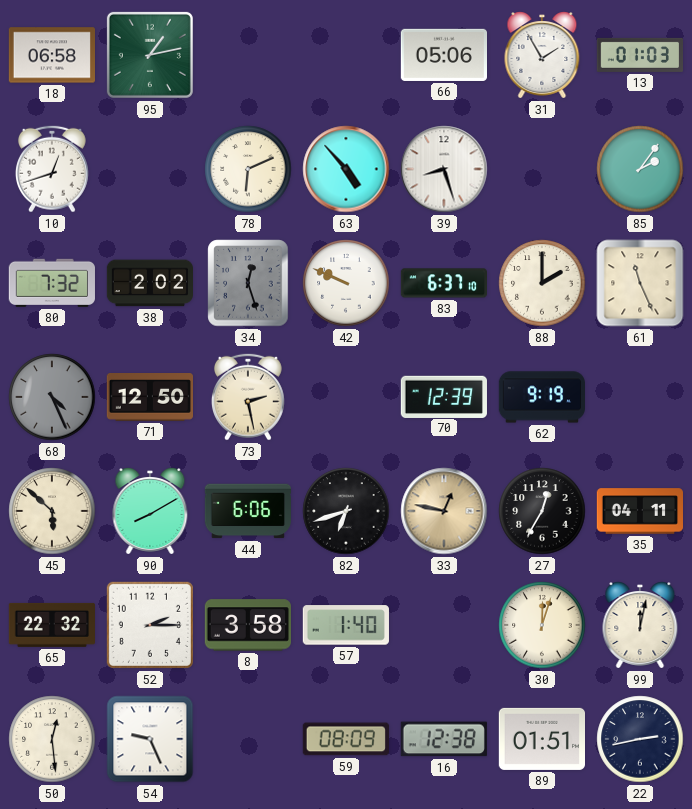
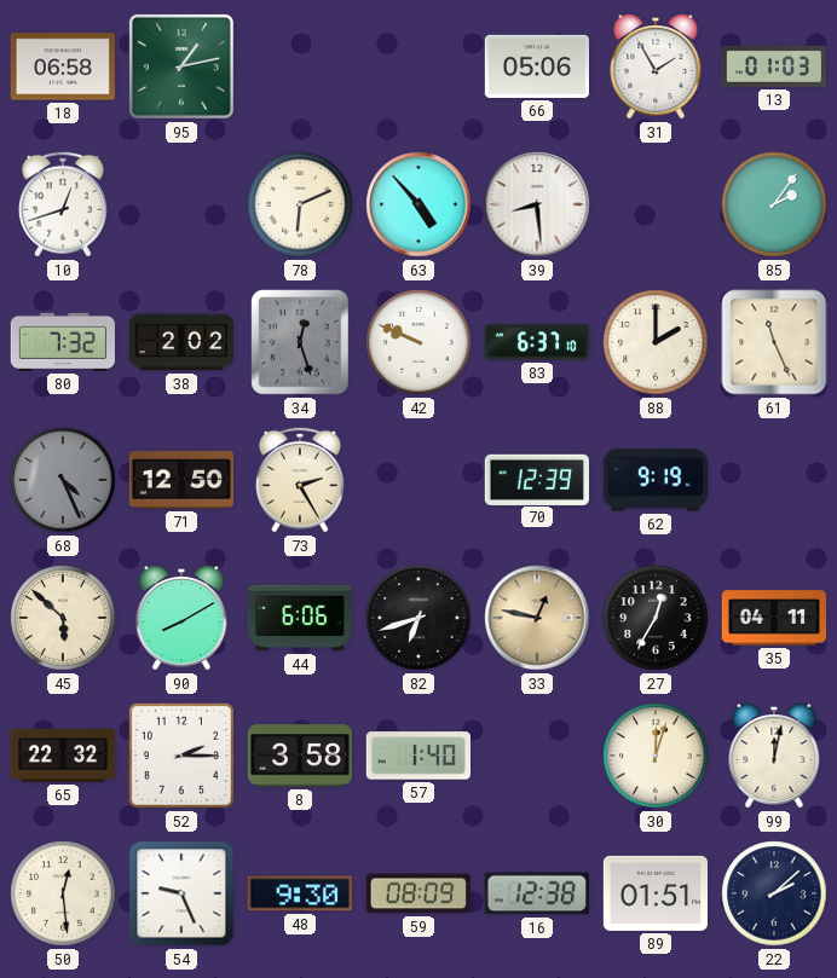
39: 8:27 -> 8:29
73: 2:28 -> 2:25
48: none -> 9:30
22: 2:43 -> 2:08
